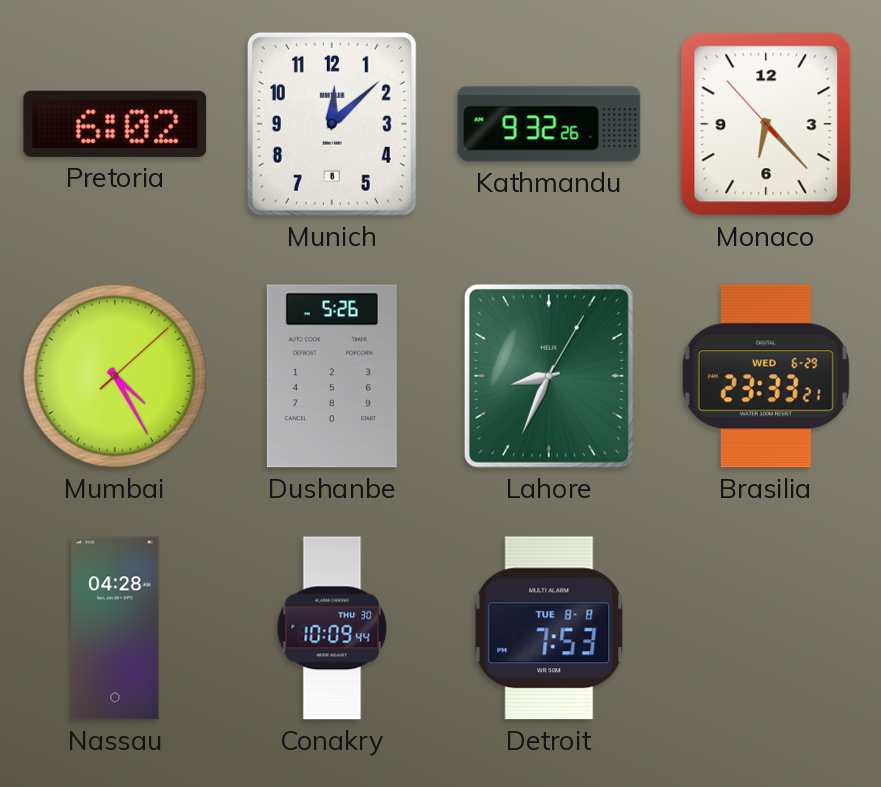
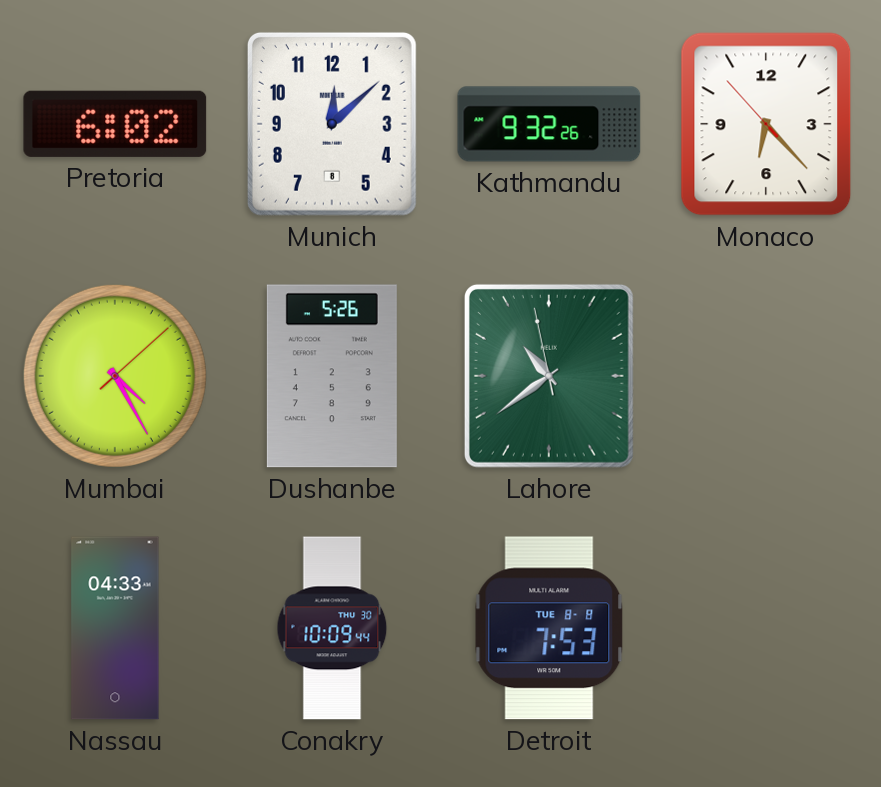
Lahore: 8:34 -> 10:38
Brasilia: 23:33 -> none
Nassau: 04:28 -> 04:33
